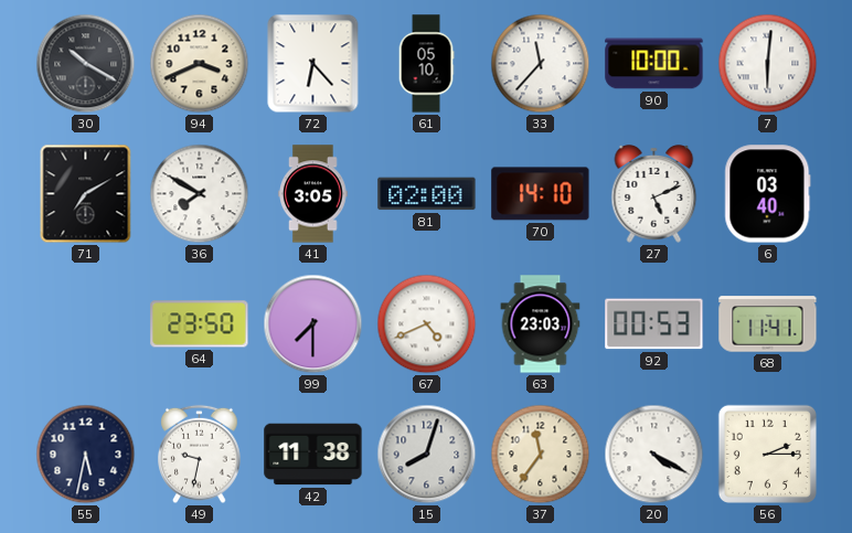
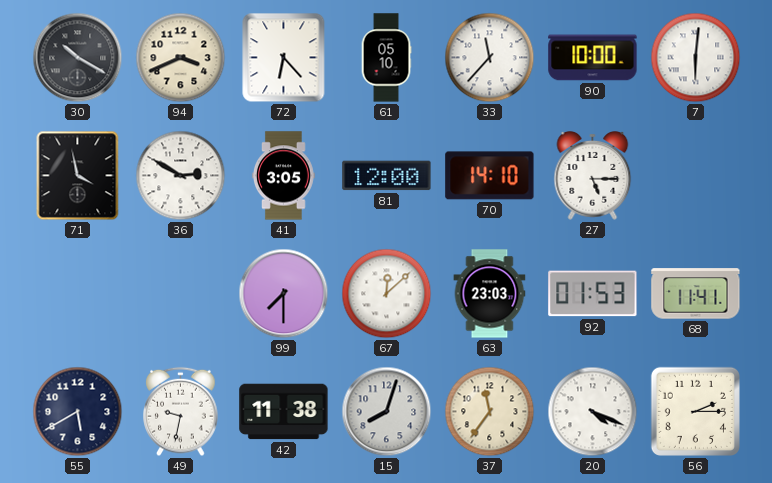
71: 7:10 -> 3:58
36: 7:50 -> 2:50
81: 02:00 -> 12:00
27: 5:11 -> 5:15
6: 03:40 -> none
64: 23:50 -> none
67: 4:41 -> 12:08
92: 00:53 -> 01:53
55: 5:32 -> 5:40
20: 4:20 -> 4:19
